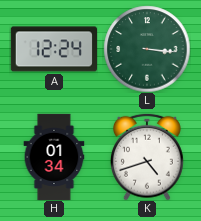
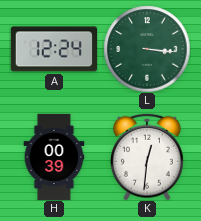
H: 01:34 -> 00:39
K: 4:42 -> 12:31
